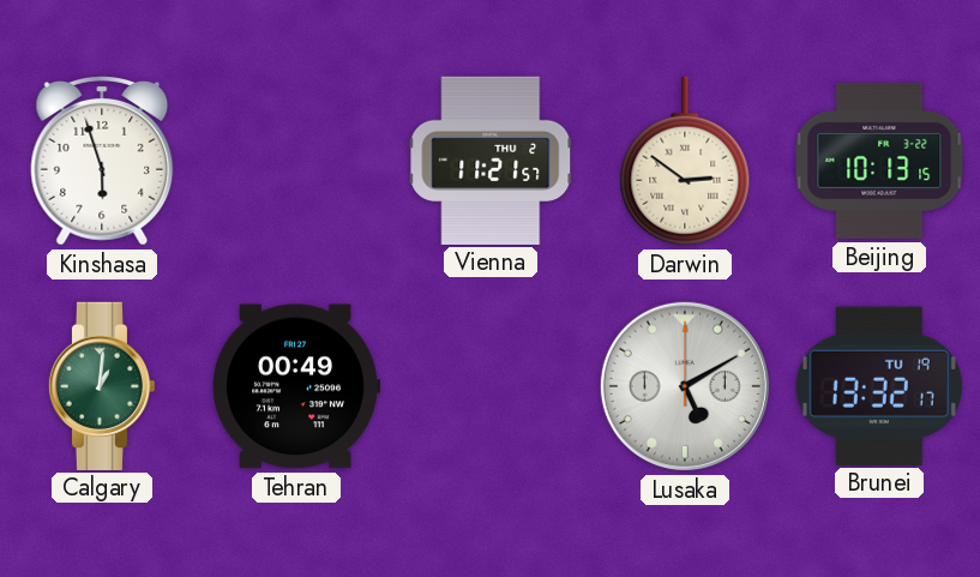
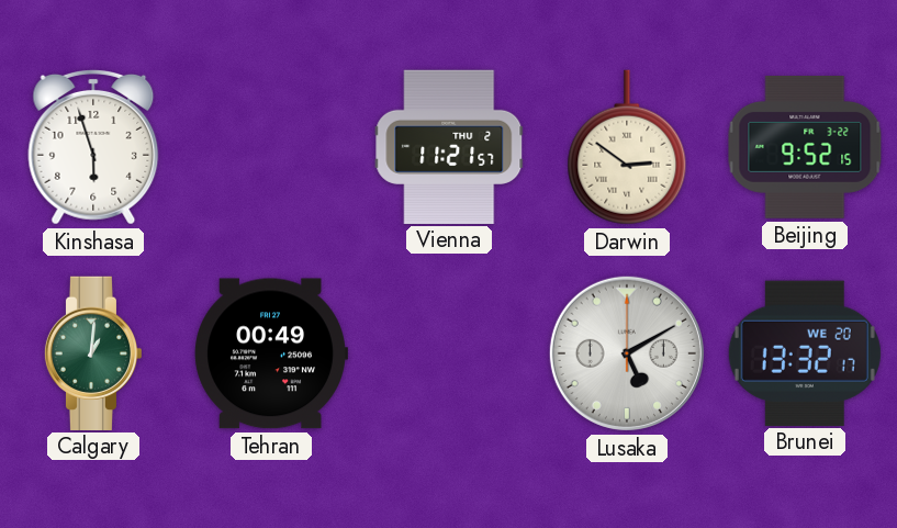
Beijing: 10:13 -> 9:52
Brunei date: TU 19 -> WE 20
